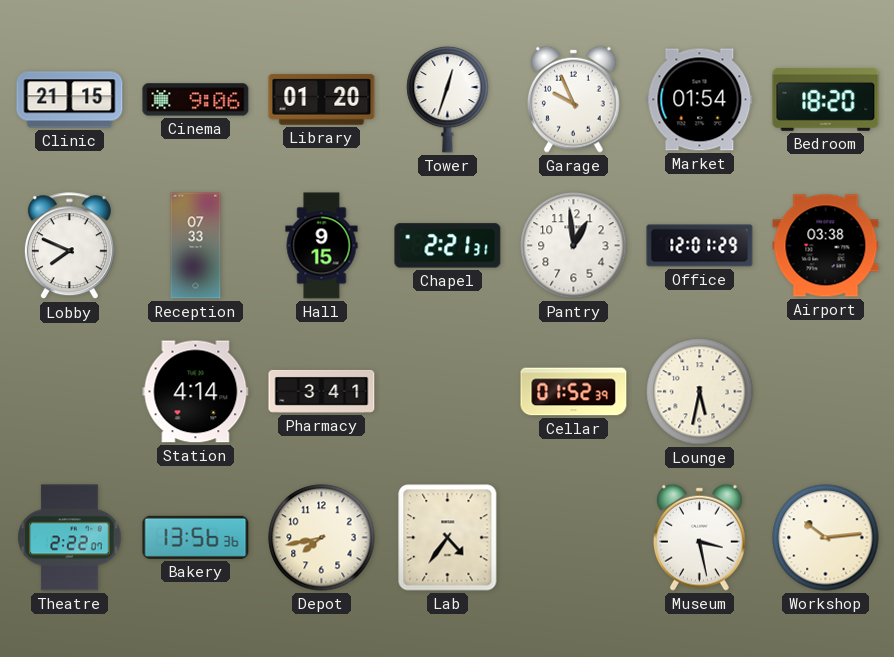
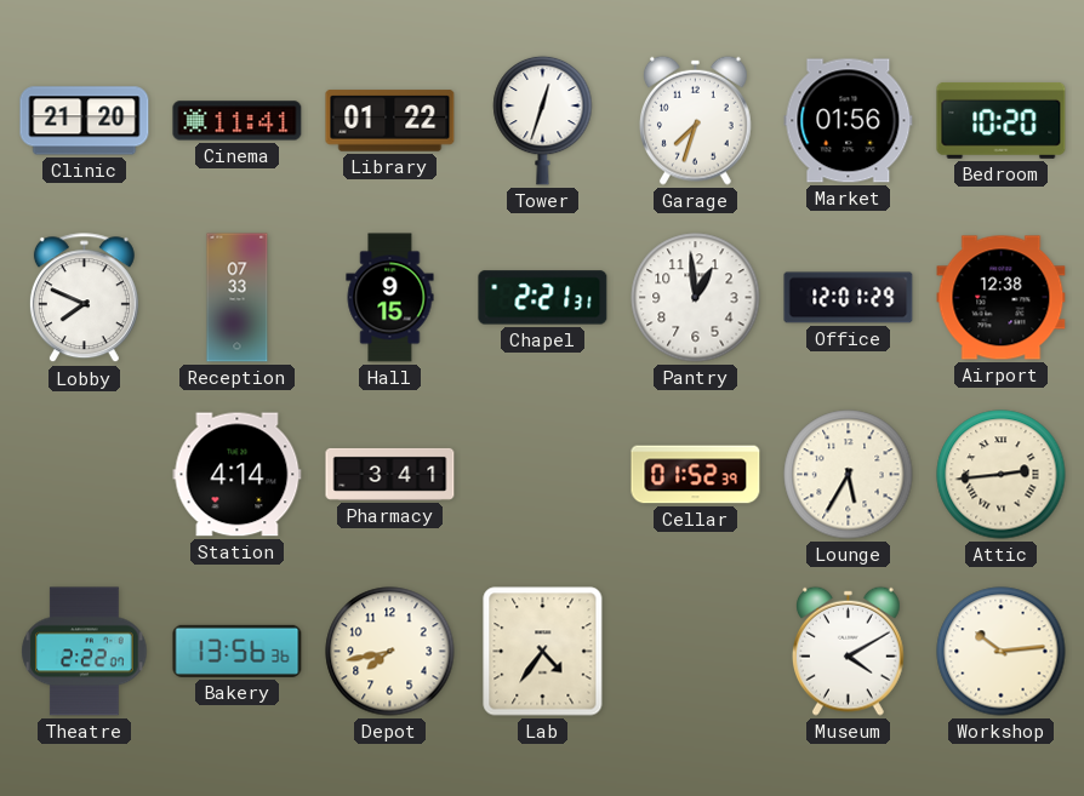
Clinic: 21:15 -> 21:20
Cinema: 9:06 -> 11:41
Library: 01:20 -> 01:22
Garage: 9:56 -> 7:33
Market: 01:54 -> 01:56
Bedroom: 18:20 -> 10:20
Airport: 03:38 -> 12:38
Lounge: 5:32 -> 5:35
Attic: none -> 2:44
Museum: 3:28 -> 4:10
